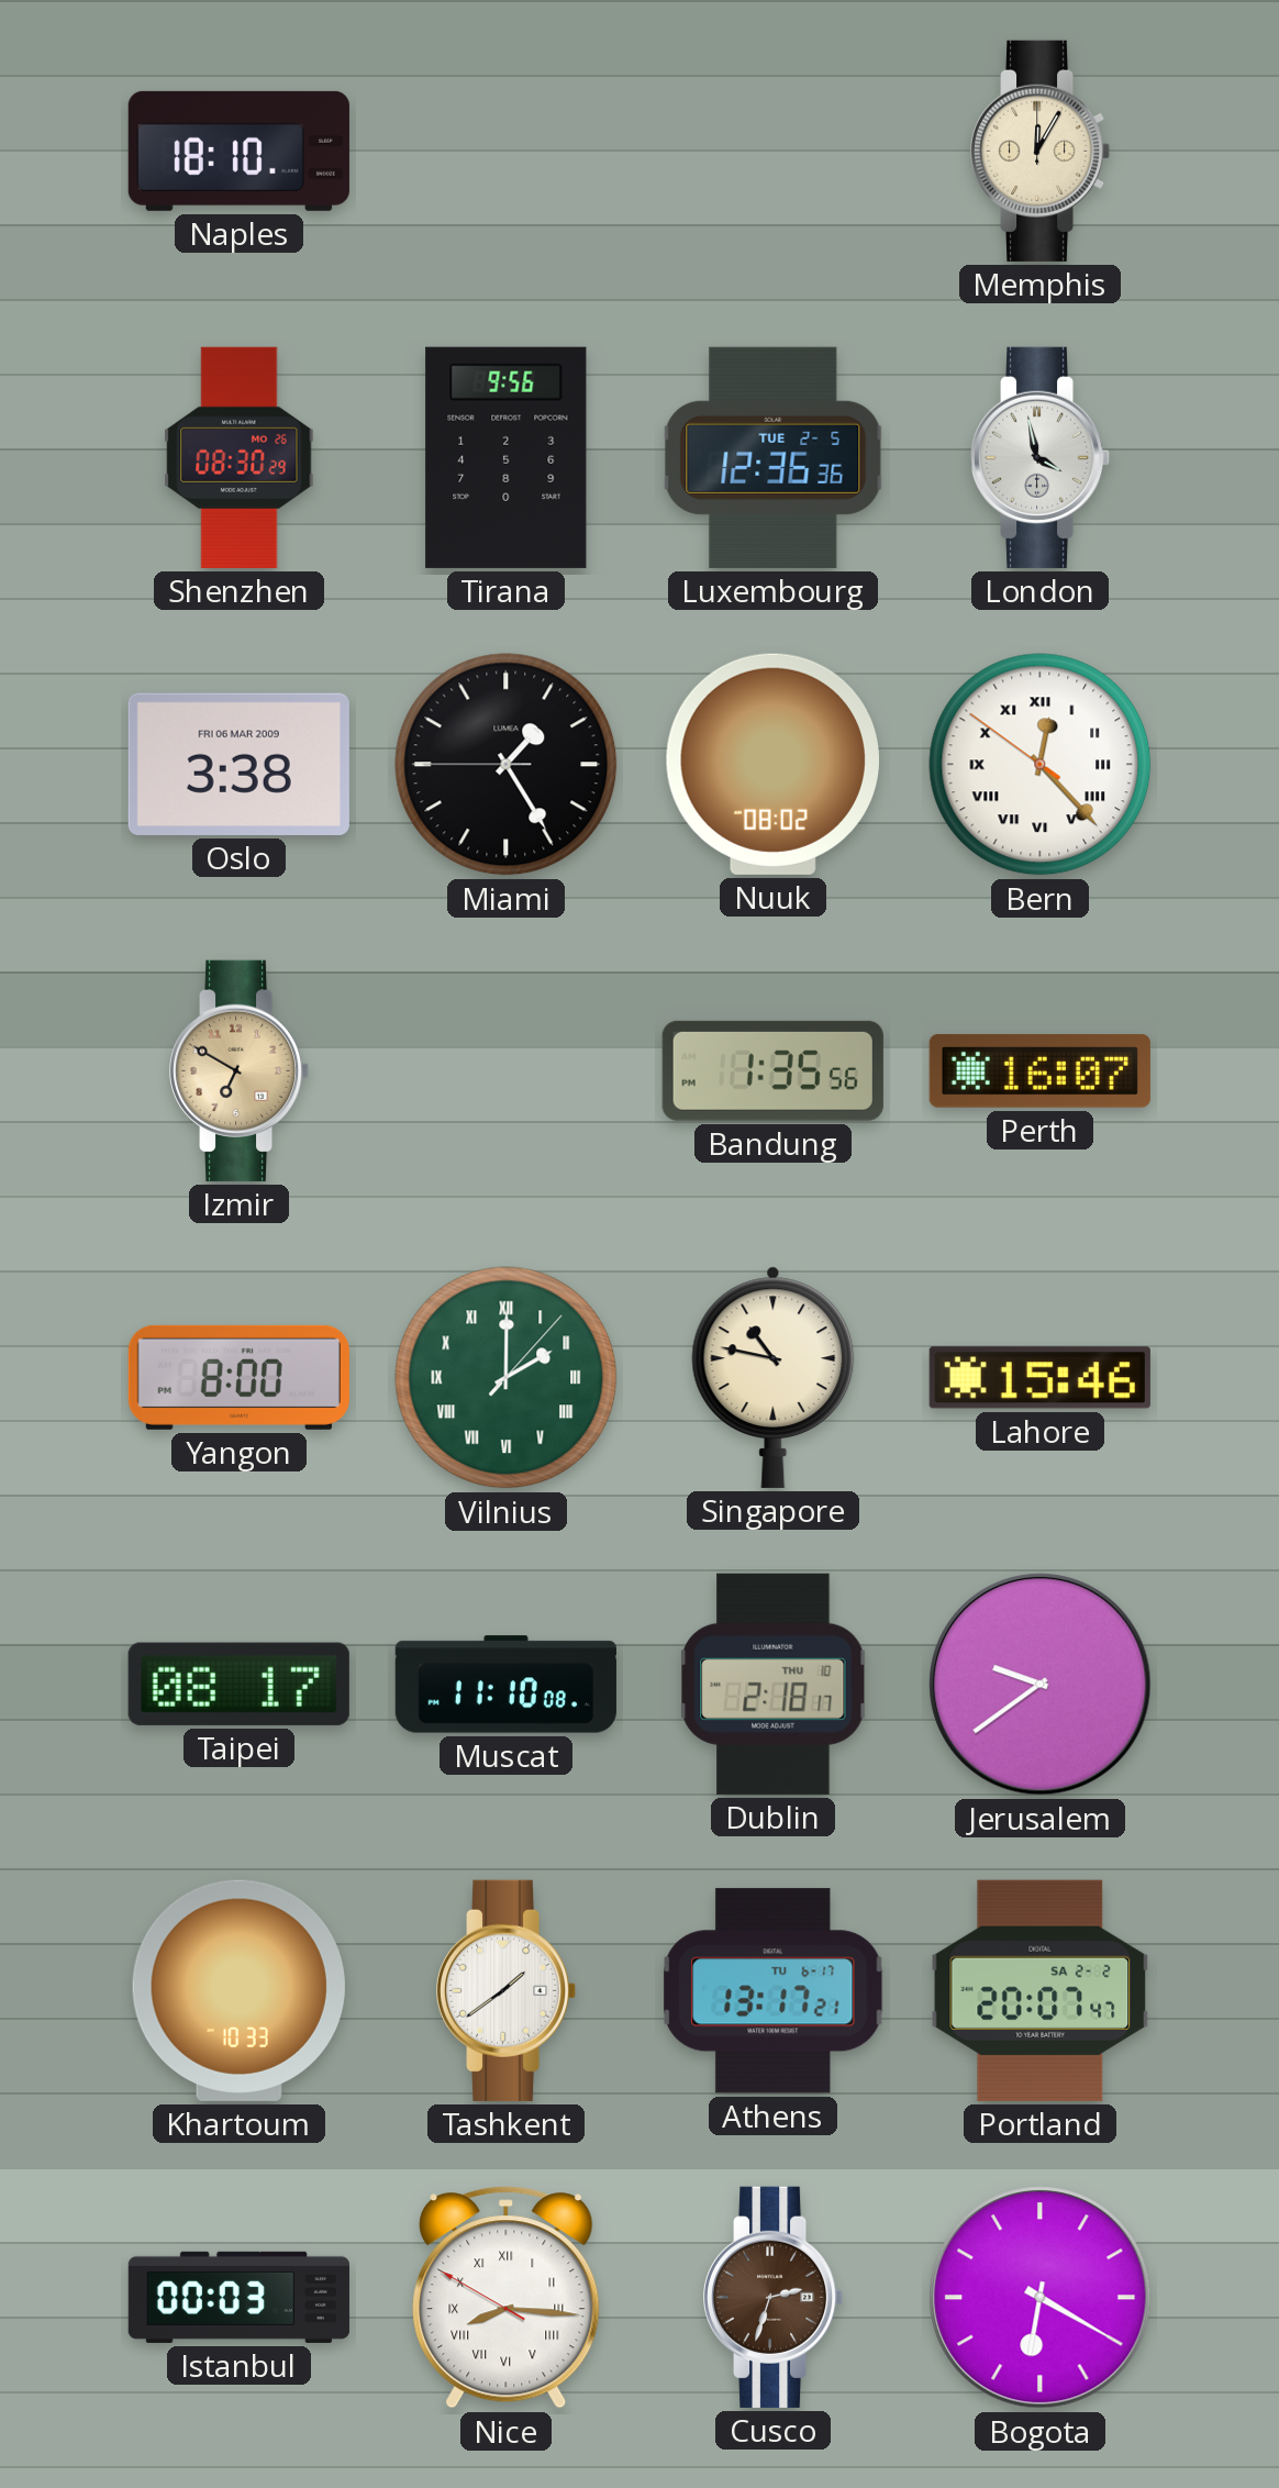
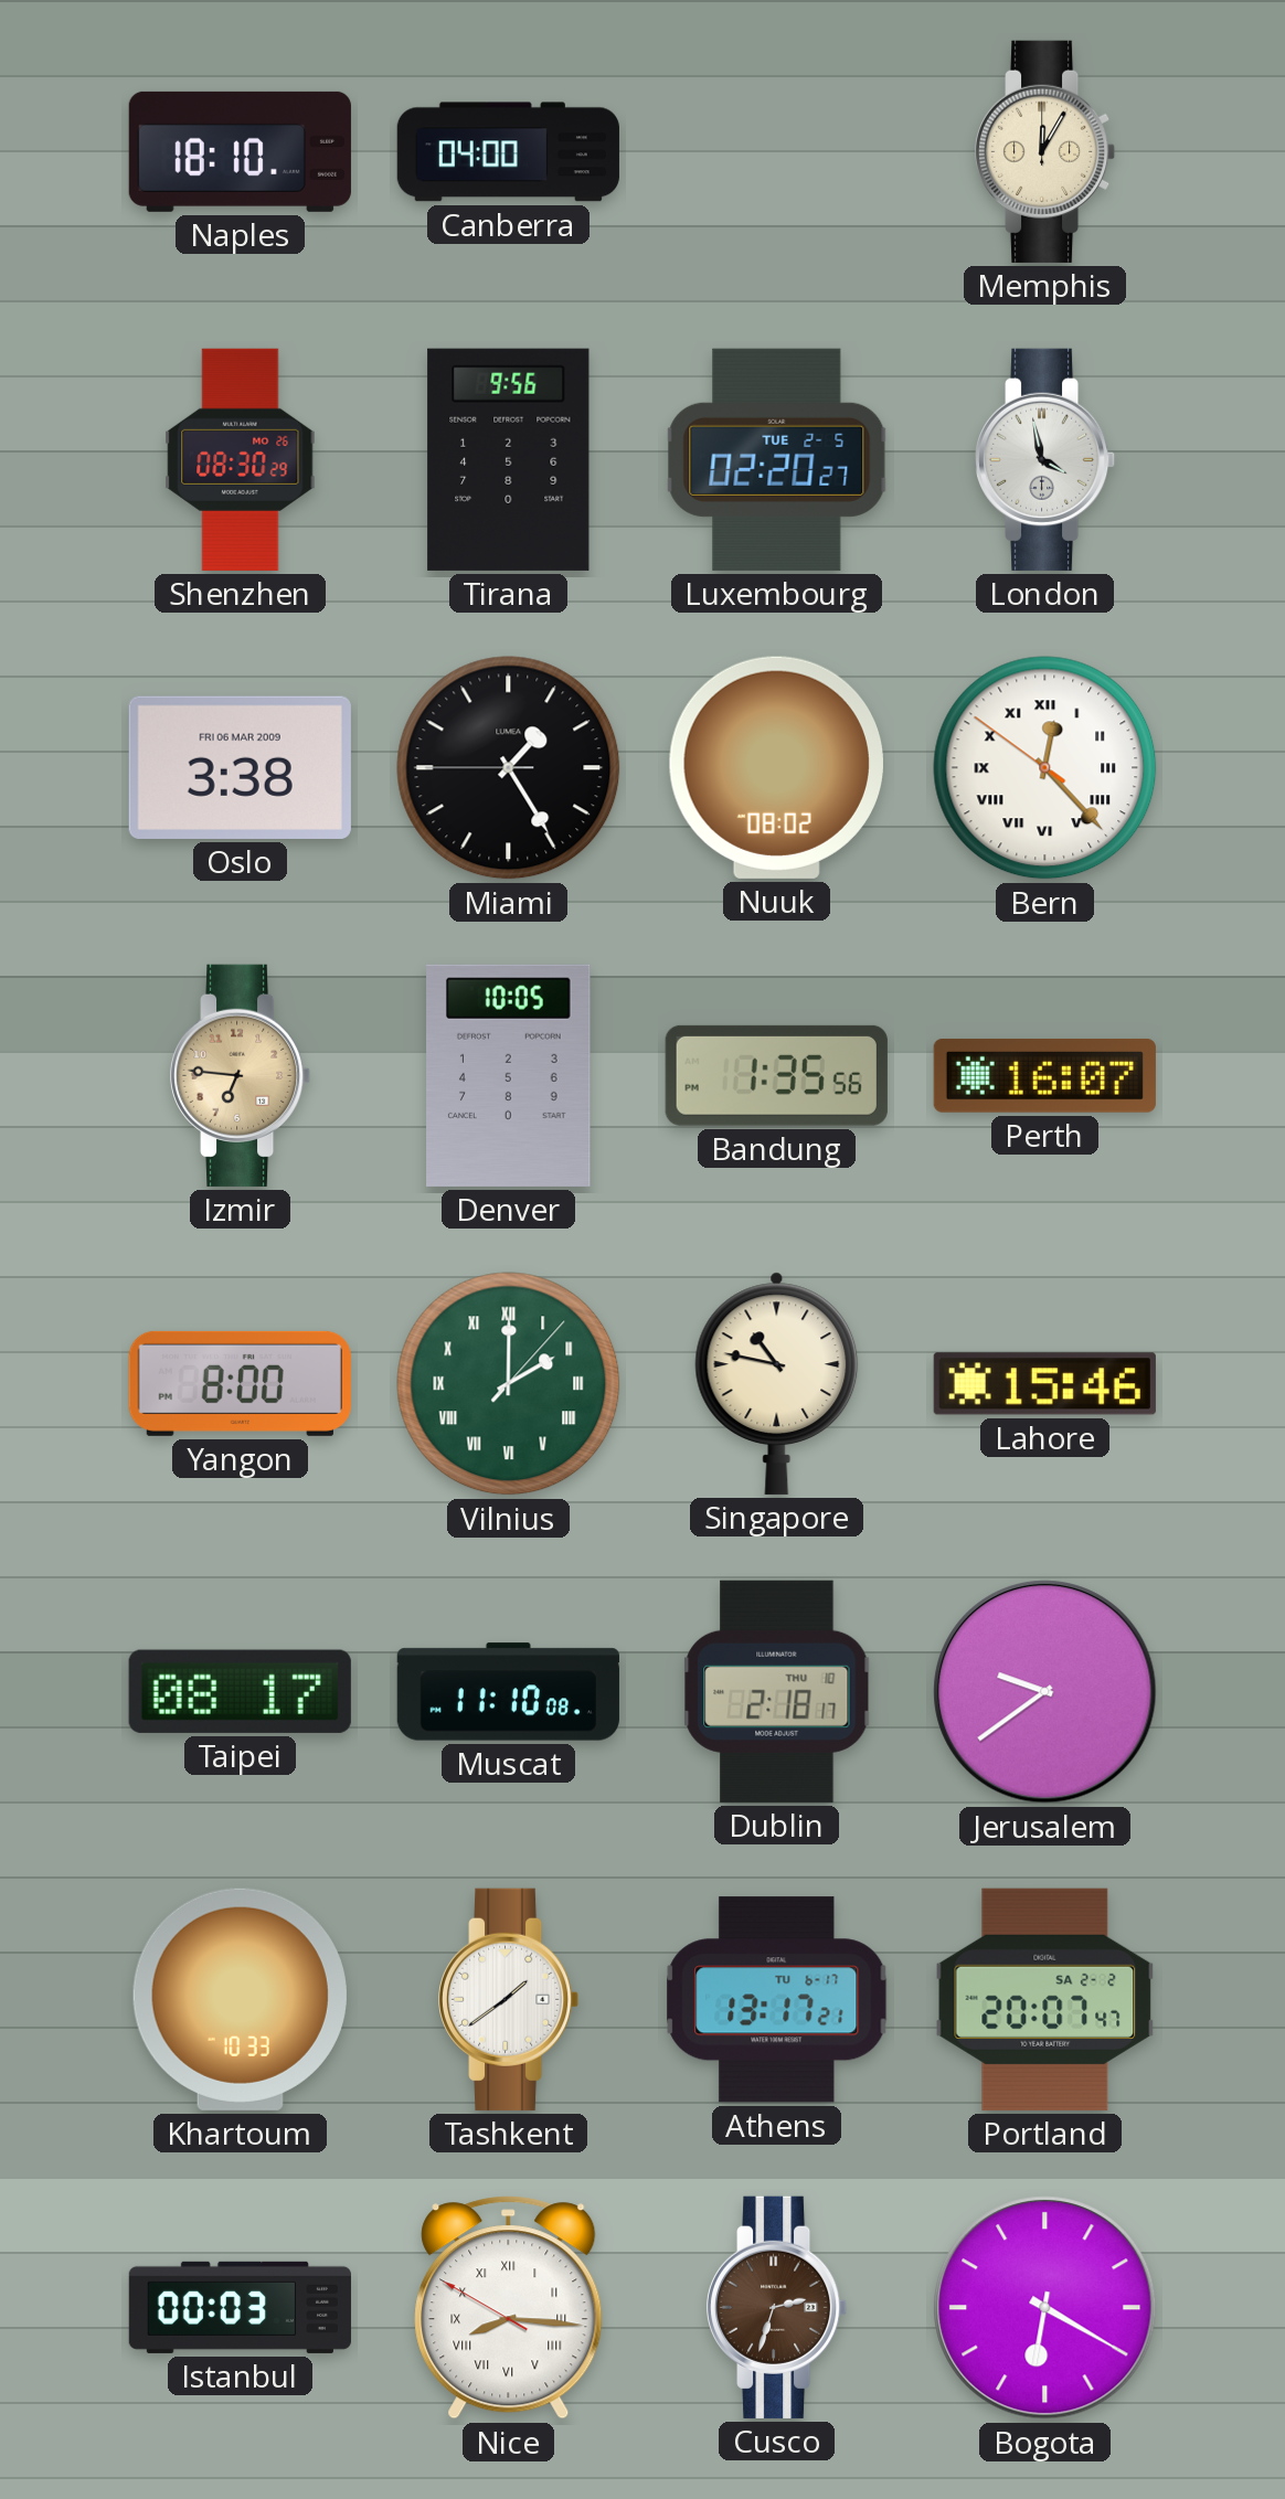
Canberra: none -> 04:00
Luxembourg: 12:36 -> 02:20
Izmir: 6:50 -> 6:46
Denver: none -> 10:05
